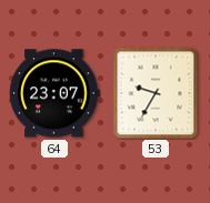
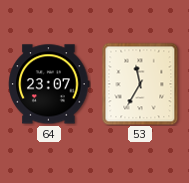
53: 9:35 -> 11:35
